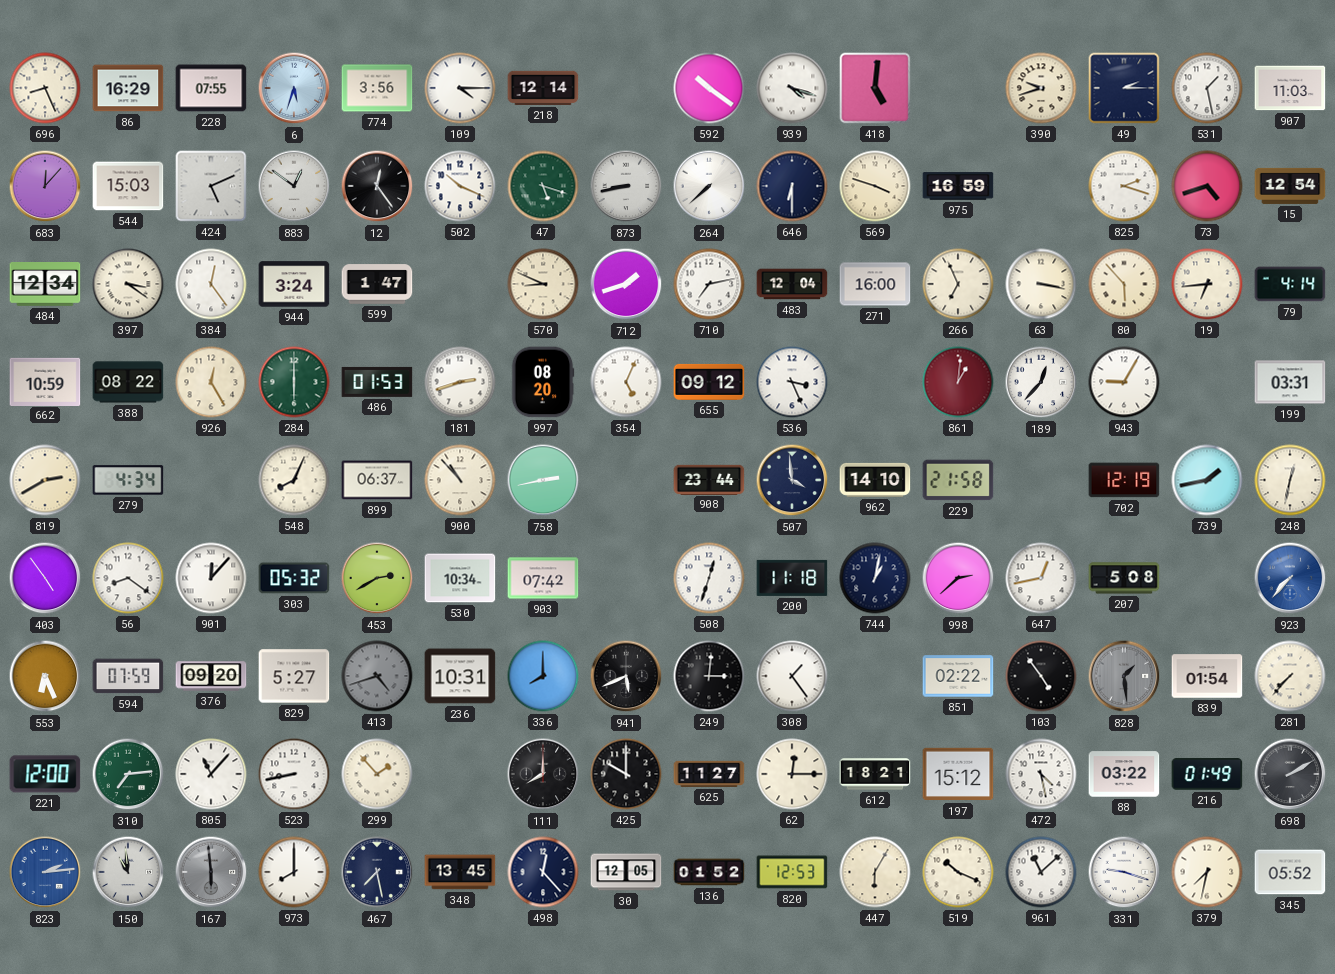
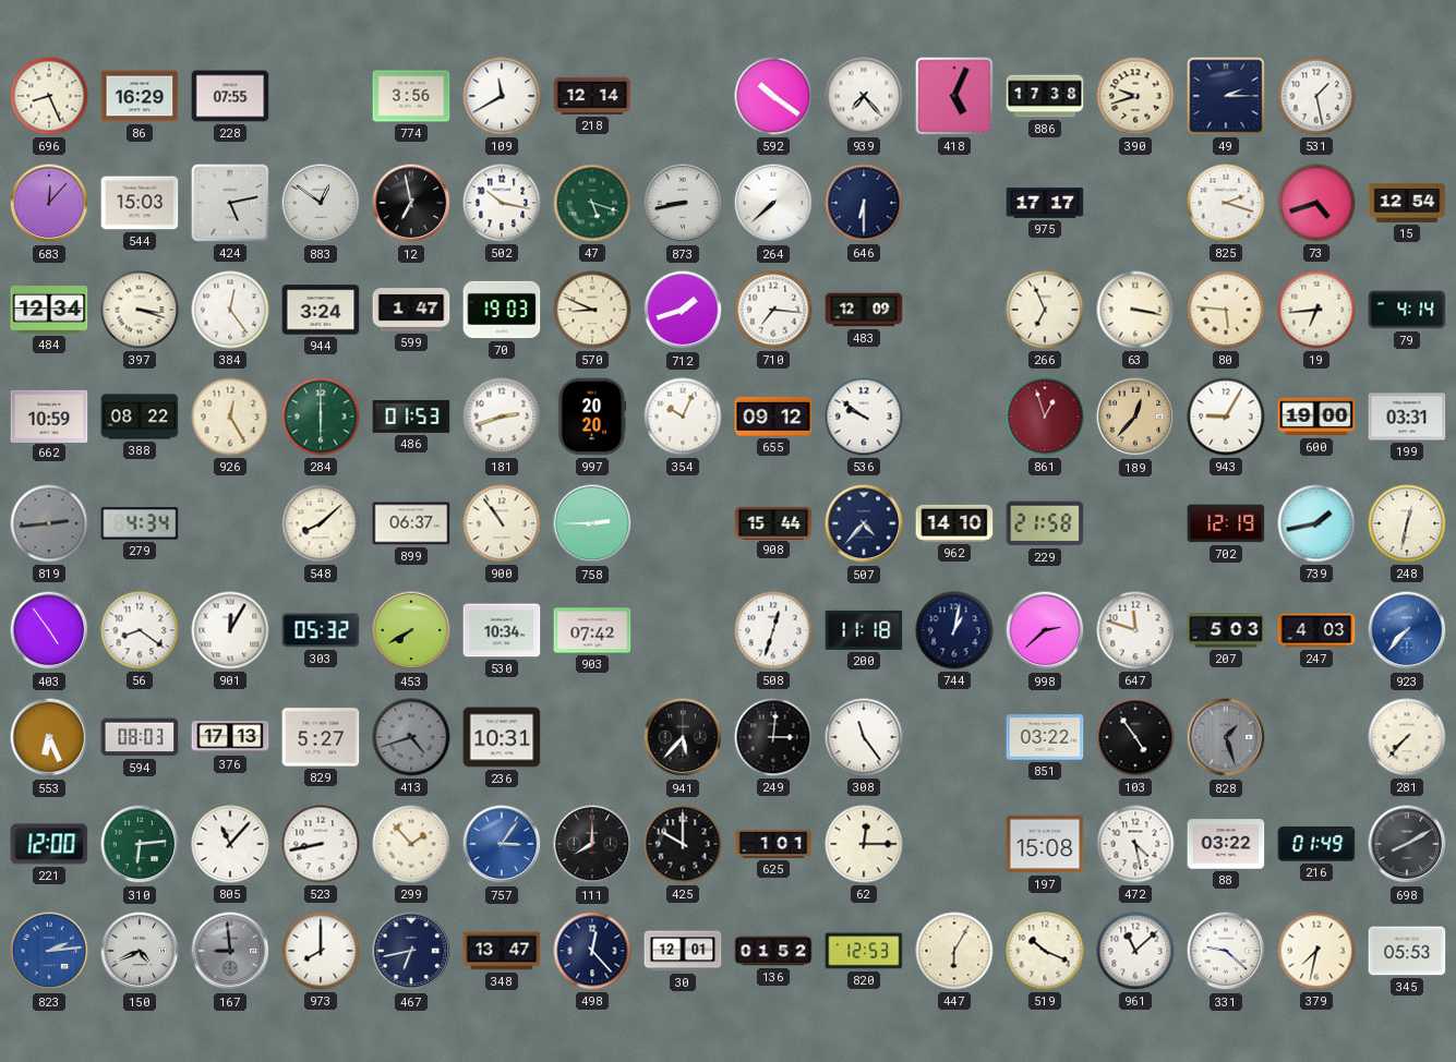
6: 5:33 -> none
109: 4:15 -> 11:40
939: 4:18 -> 7:23
418: 5:01 -> 5:04
886: none -> 17:38
907: 11:03 -> none
424: 5:11 -> 5:13
12: 12:24 -> 6:58
502: 10:19 -> 10:17
569: 3:48 -> none
975: 16:59 -> 17:17
397: 3:21 -> 3:18
70: none -> 19:03
710: 7:13 -> 7:16
483: 12:04 -> 12:09
271: 16:00 -> none
80: 5:53 -> 5:46
997: 08:20 -> 20:20
354: 5:04 -> 10:04
536: 3:26 -> 9:51
861: 1:01 -> 12:57
189 dial: white -> champagne
600: none -> 19:00
819: 2:40 -> 2:44
819 dial: cream -> grey
548: 8:04 -> 8:08
900: 10:53 -> 10:54
758: 2:43 -> 2:45
908: 23:44 -> 15:44
507: 3:59 -> 4:37
901: 12:07 -> 12:05
453: 2:40 -> 7:40
647: 12:43 -> 11:48
207: 5:08 -> 5:03
247: none -> 4:03
594: 07:59 -> 08:03
376: 09:20 -> 17:13
336: 8:00 -> none
941: 5:41 -> 5:37
308: 1:24 -> 11:24
851: 02:22 -> 03:22
828: 1:29 -> 1:27
839: 01:54 -> none
310: 7:14 -> 6:14
757: none -> 3:06
625: 11:27 -> 1:01
612: 18:21 -> none
197: 15:12 -> 15:08
698: 2:10 -> 8:10
150: 10:59 -> 4:41
167: 5:59 -> 8:59
467: 7:28 -> 6:43
348: 13:45 -> 13:47
30: 12:05 -> 12:01
331: 9:18 -> 9:22
345: 05:52 -> 05:53
